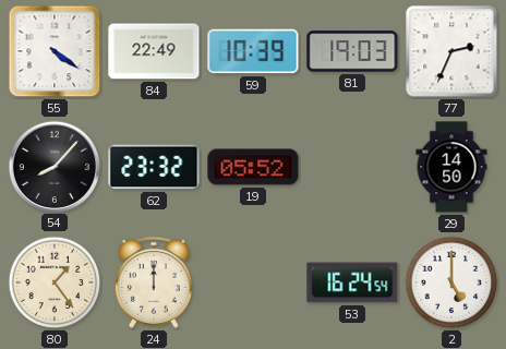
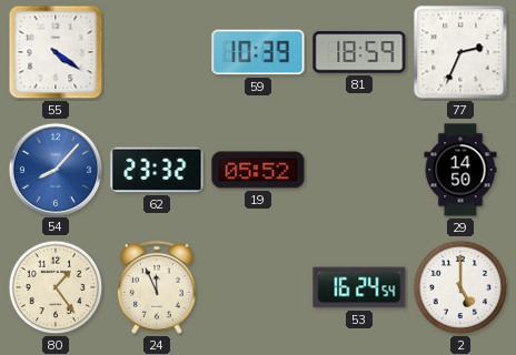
84: 22:49 -> none
81: 19:03 -> 18:59
54 dial: black -> blue
24: 12:00 -> 11:56
